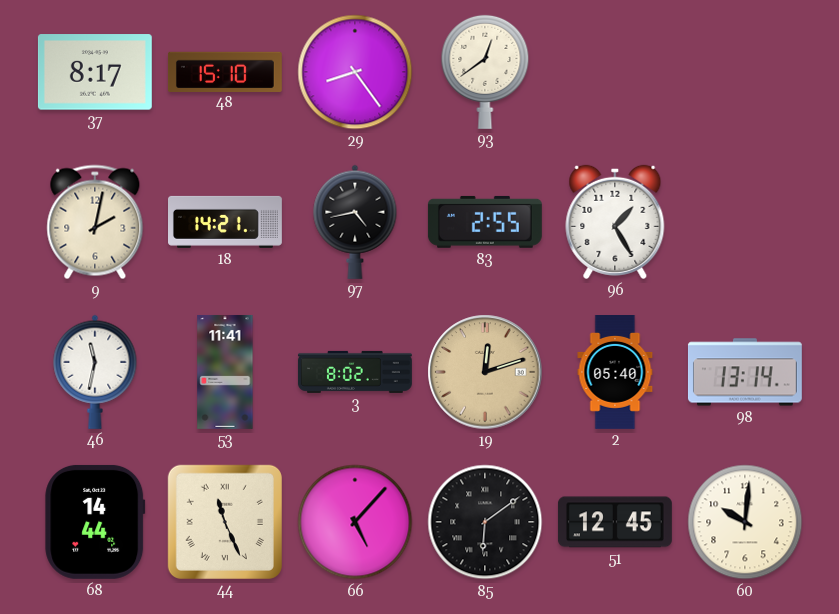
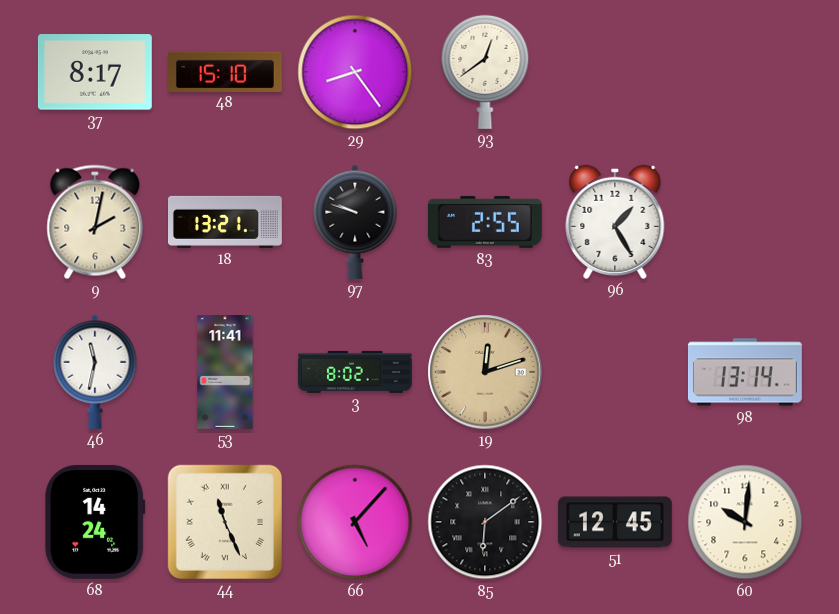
18: 14:21 -> 13:21
97: 4:43 -> 9:48
2: 05:40 -> none
68: 14:44 -> 14:24
